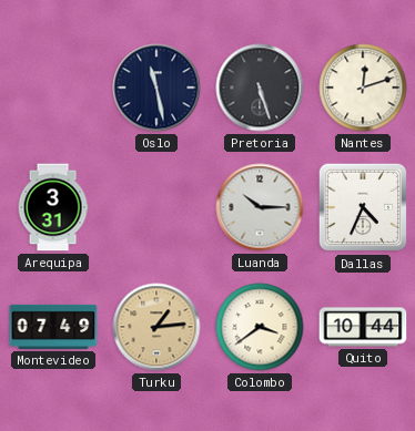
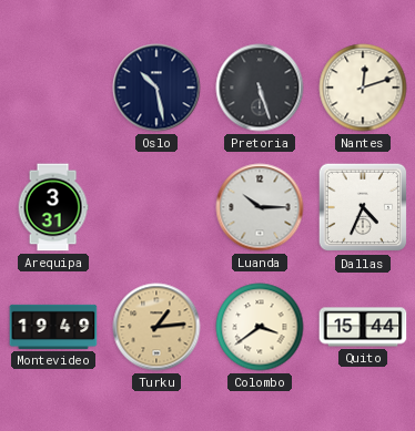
Oslo: 11:28 -> 10:28
Montevideo: 07:49 -> 19:49
Quito: 10:44 -> 15:44
